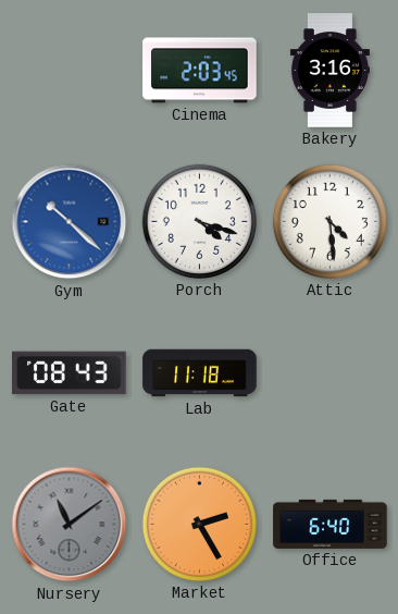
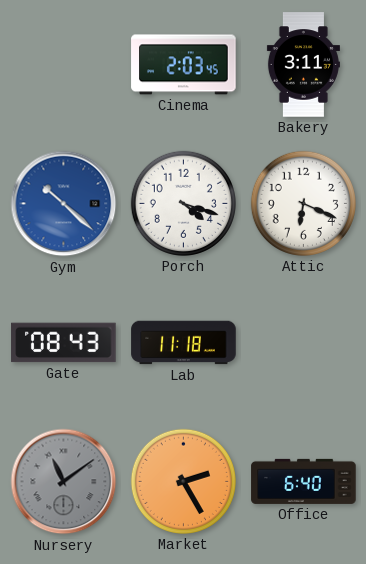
Bakery: 3:16 -> 3:11
Attic: 4:29 -> 6:19
